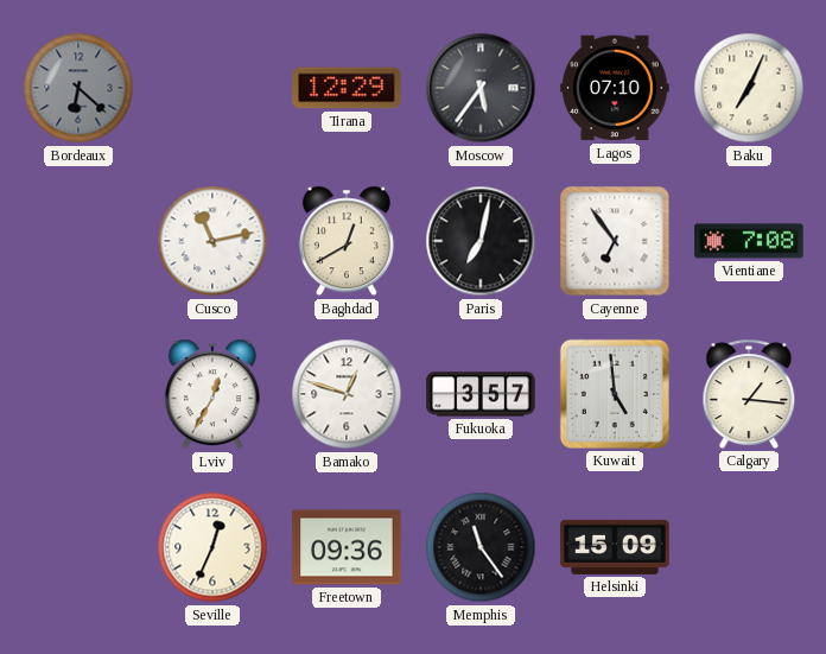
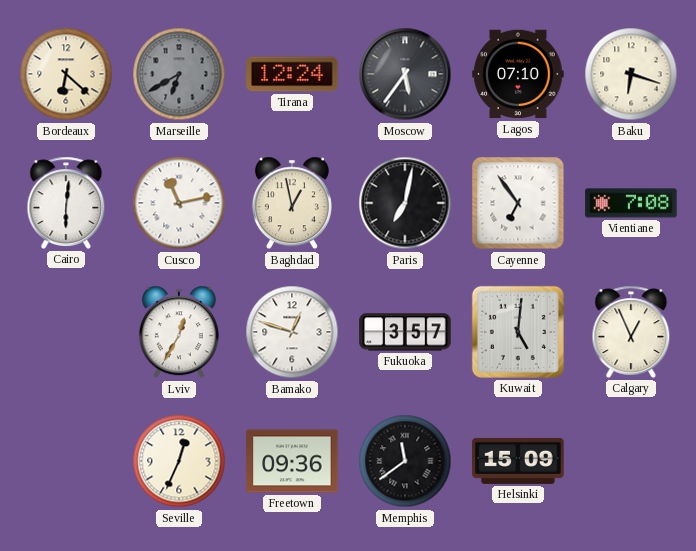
Bordeaux dial: grey -> cream
Marseille: none -> 6:40
Tirana: 12:29 -> 12:24
Baku: 7:04 -> 6:18
Cairo: none -> 6:01
Baghdad: 12:40 -> 12:58
Kuwait: 4:59 -> 5:01
Calgary: 1:16 -> 12:56
Memphis: 11:24 -> 11:39
